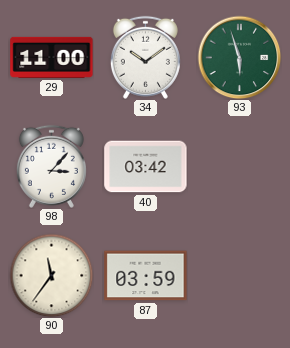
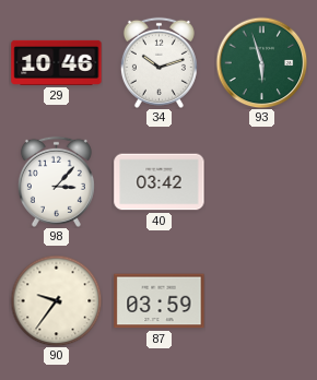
29: 11:00 -> 10:46
34: 10:09 -> 10:12
90: 11:36 -> 9:36
